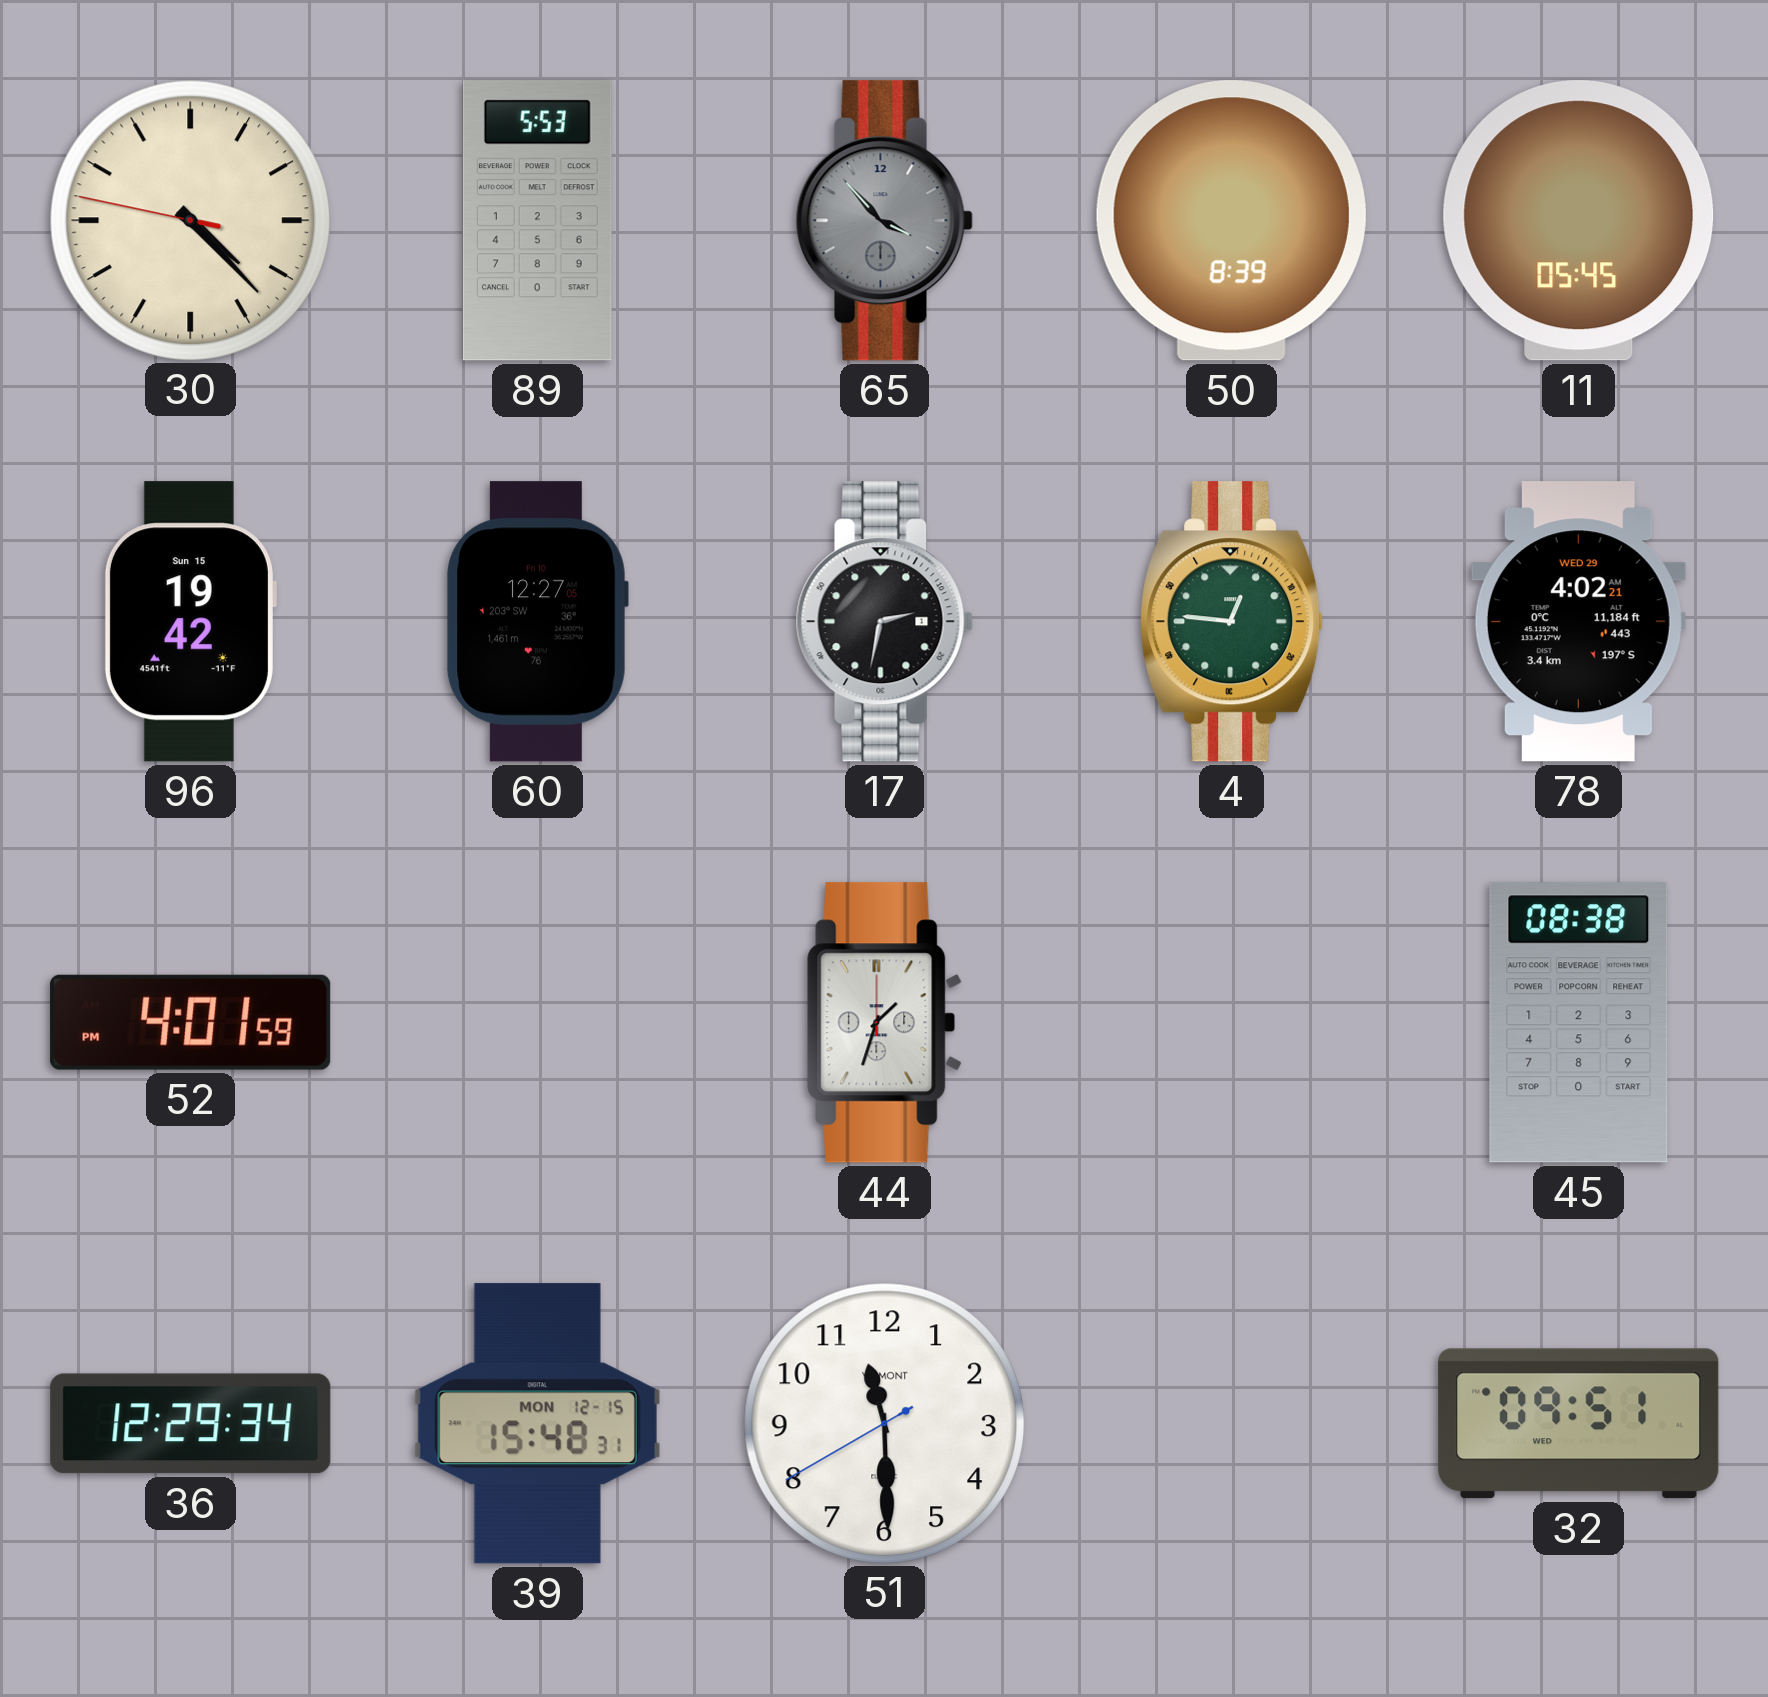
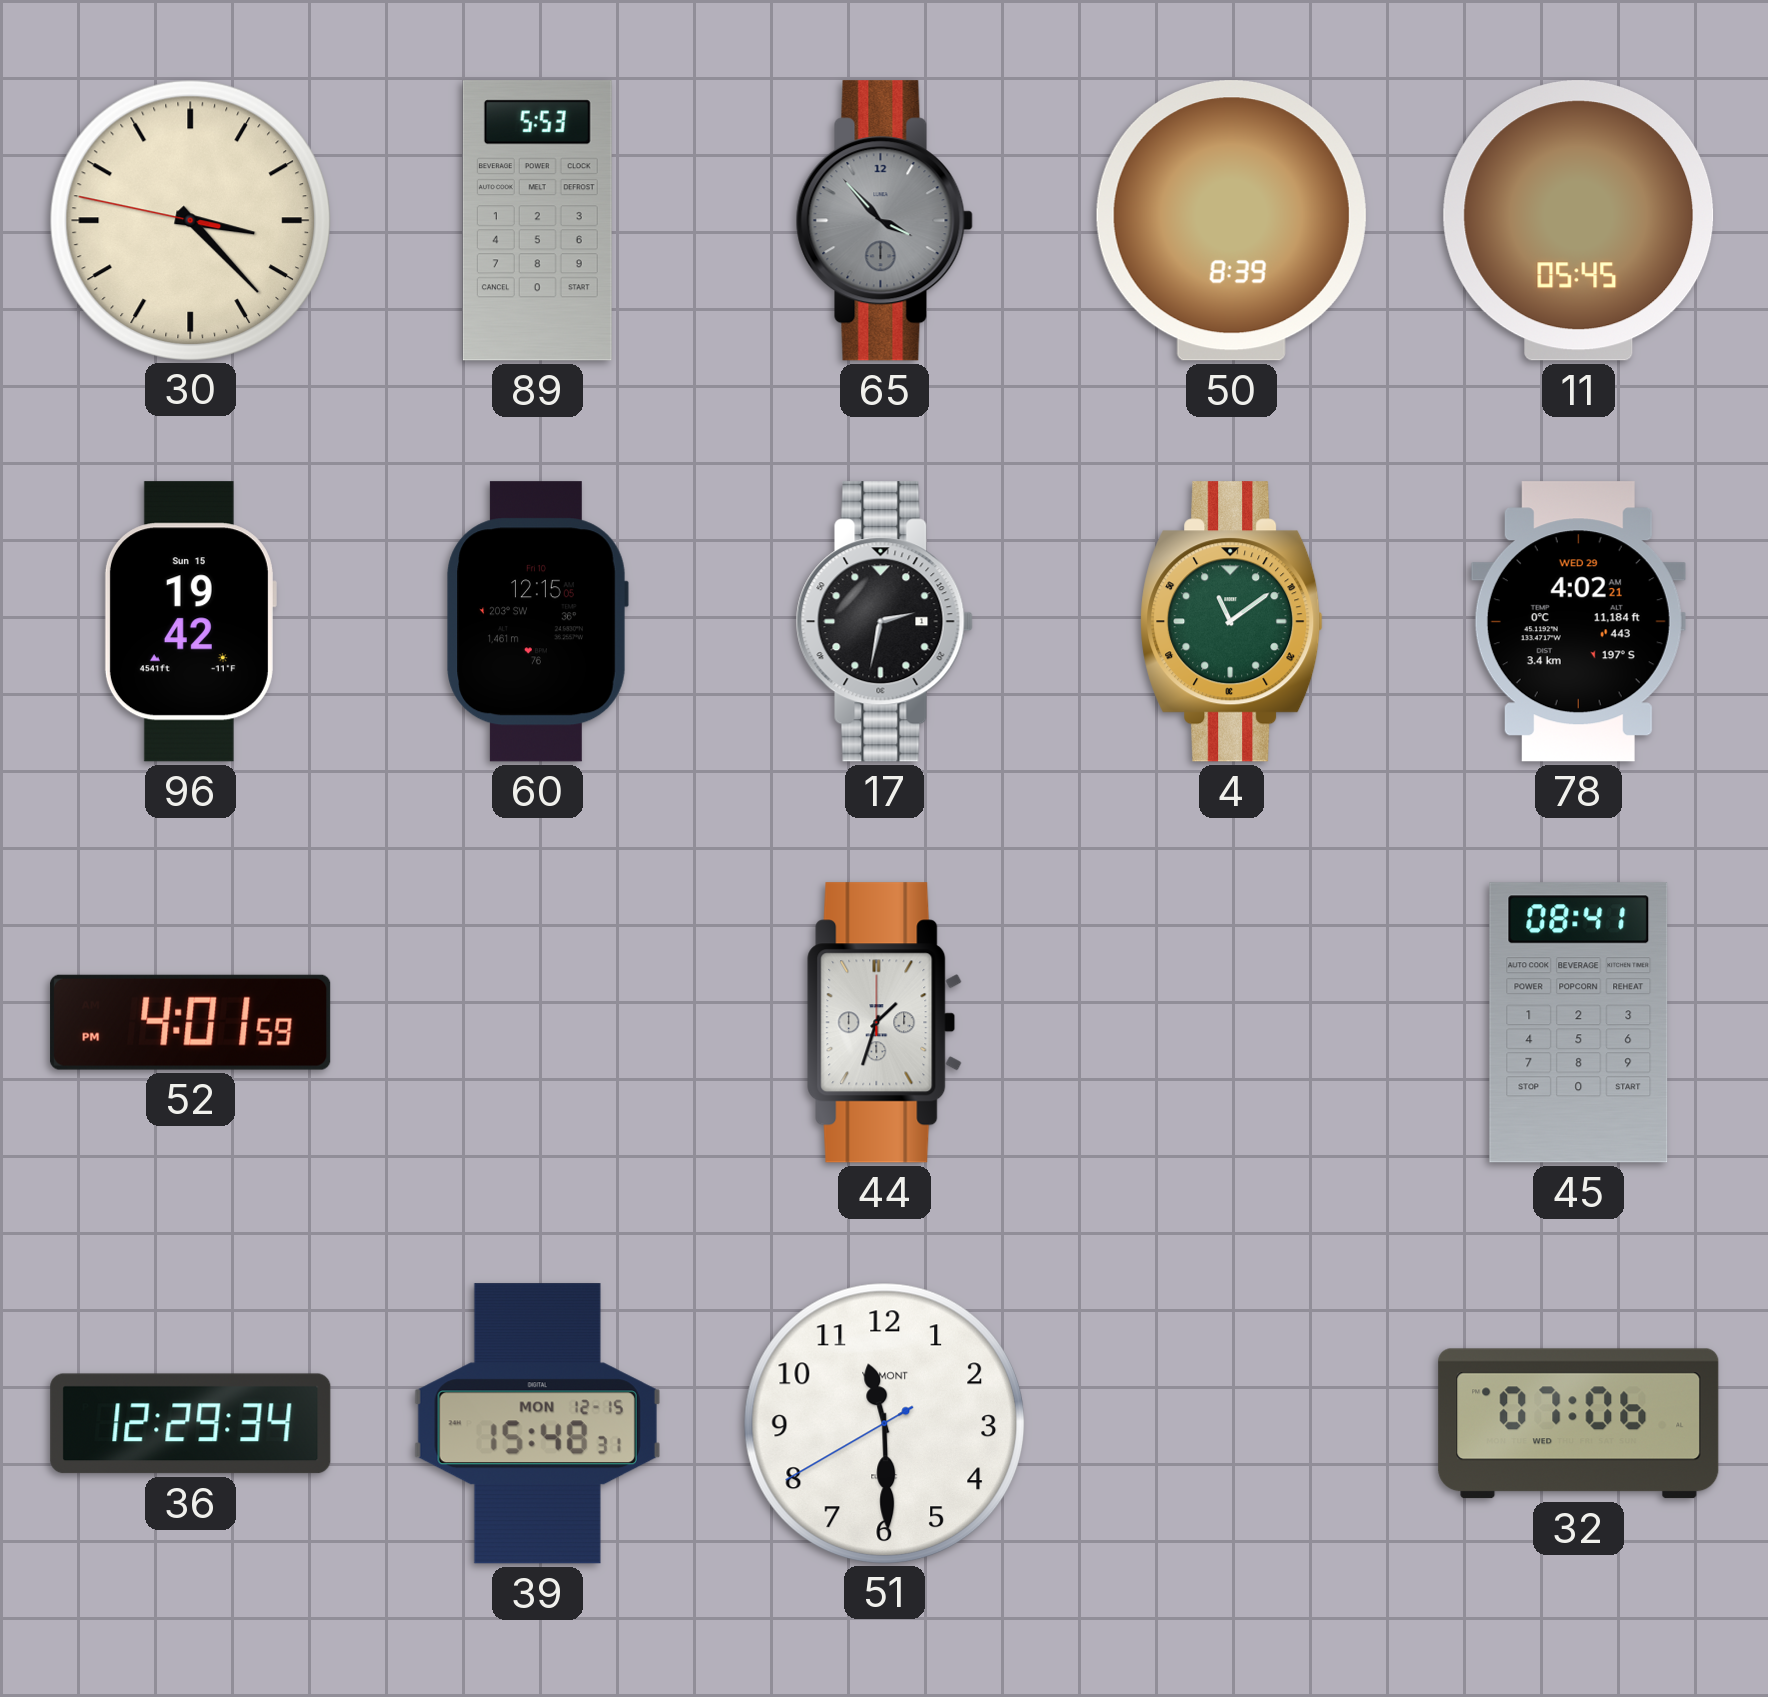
30: 4:22 -> 3:22
60: 12:27 -> 12:15
4: 12:46 -> 11:09
45: 08:38 -> 08:41
32: 09:51 -> 07:06
